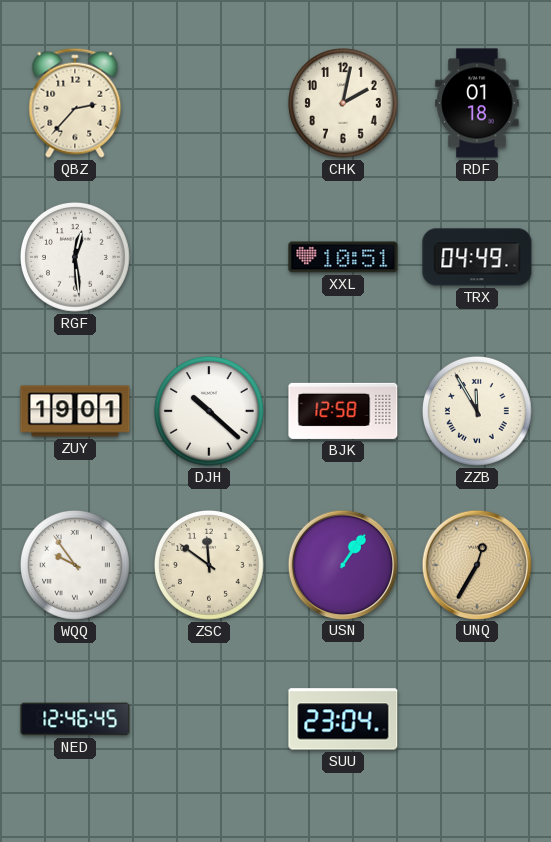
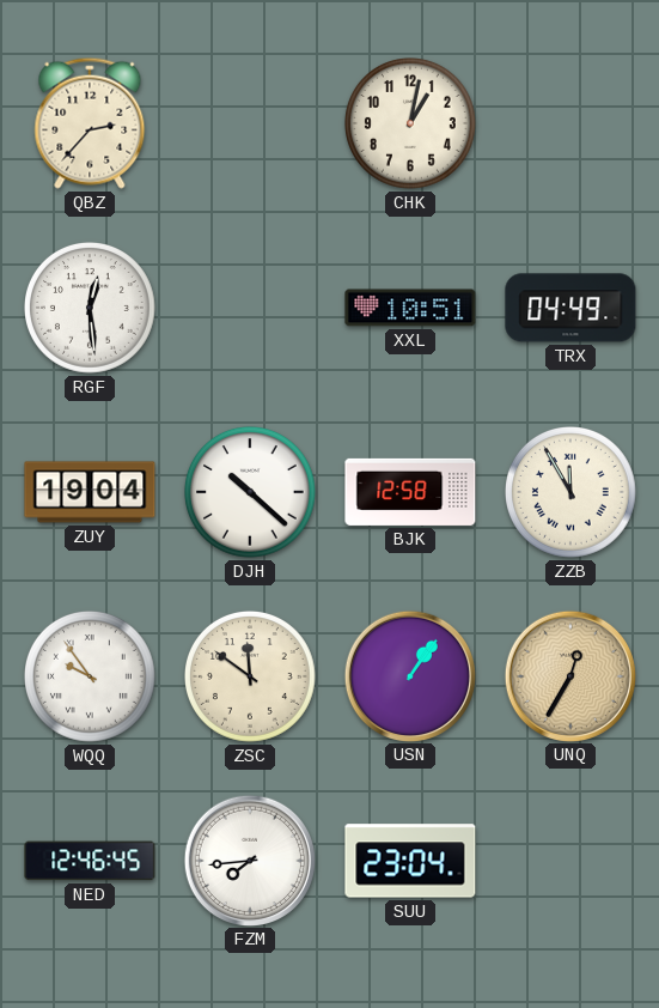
CHK: 2:02 -> 1:02
RDF: 01:18 -> none
ZUY: 19:01 -> 19:04
FZM: none -> 7:44
